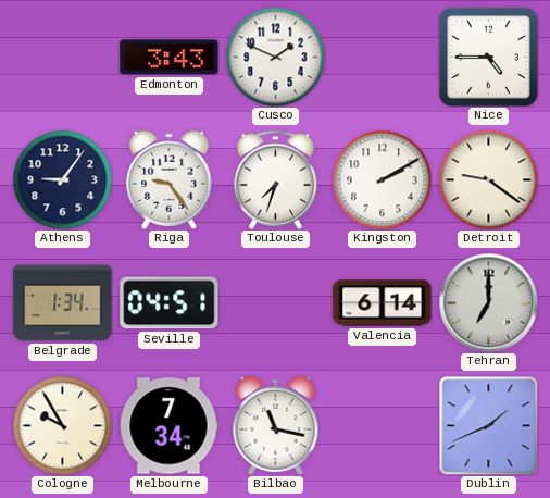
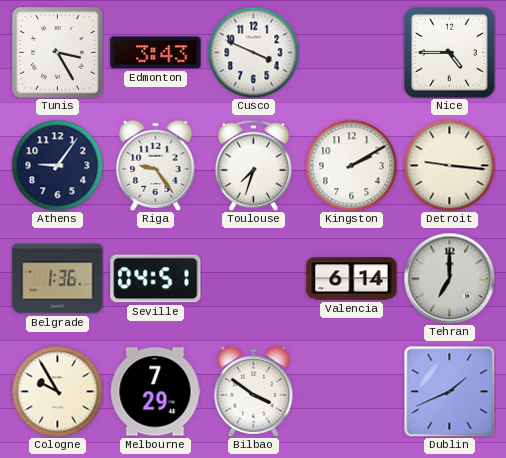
Tunis: none -> 3:25
Cusco: 1:49 -> 3:49
Detroit: 9:21 -> 9:16
Belgrade: 1:34 -> 1:36
Melbourne: 7:34 -> 7:29
Bilbao: 11:17 -> 3:51
